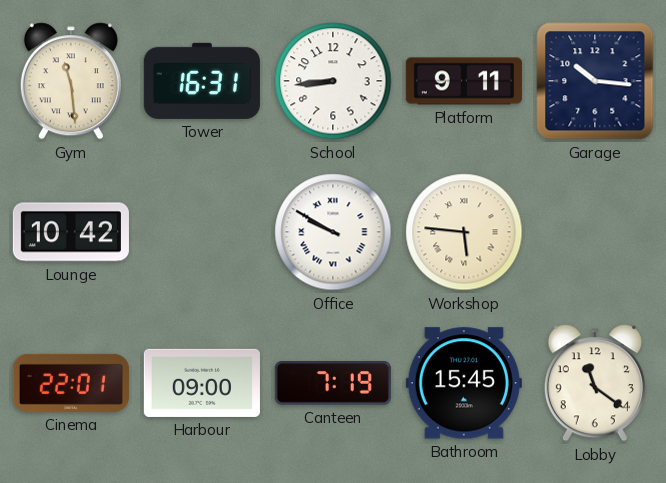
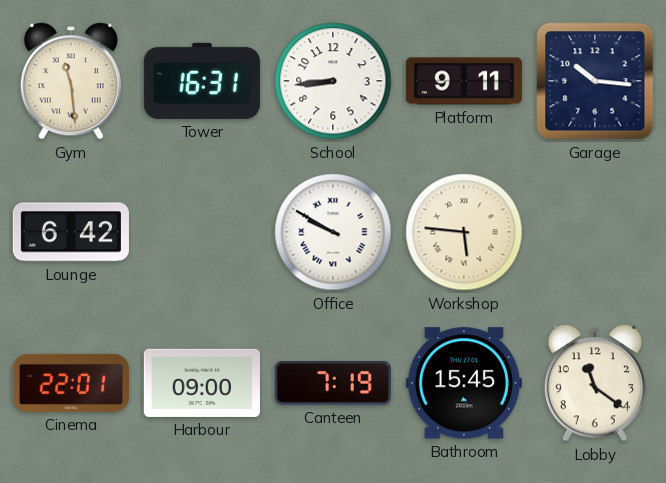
Lounge: 10:42 -> 6:42
